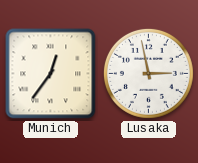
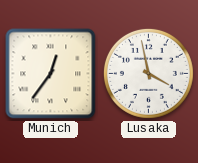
Lusaka: 2:58 -> 3:58
